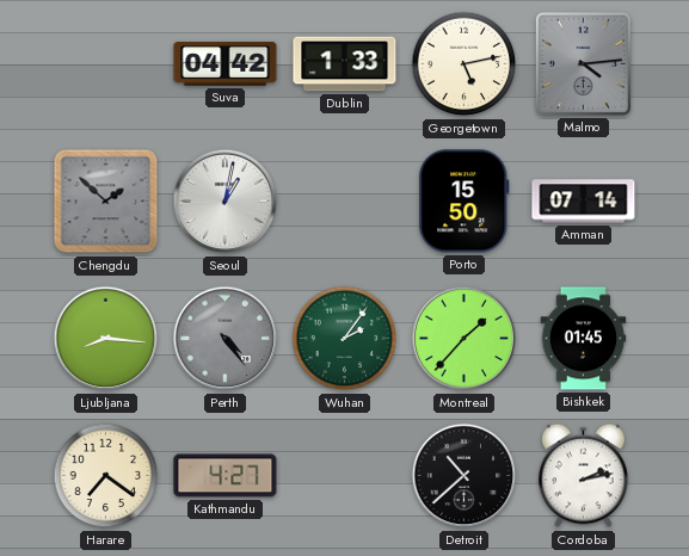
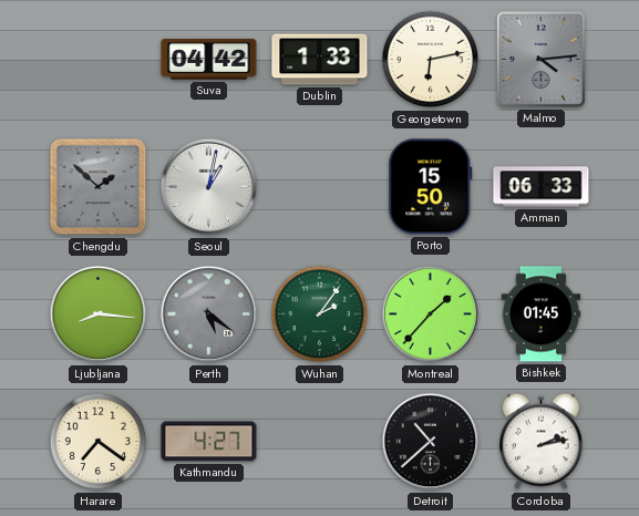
Georgetown: 5:13 -> 6:13
Amman: 07:14 -> 06:33
Perth: 4:24 -> 5:21
